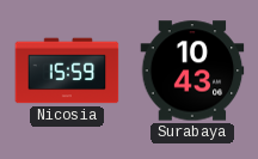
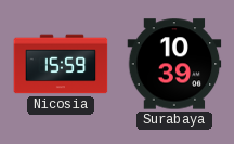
Surabaya: 10:43 -> 10:39
